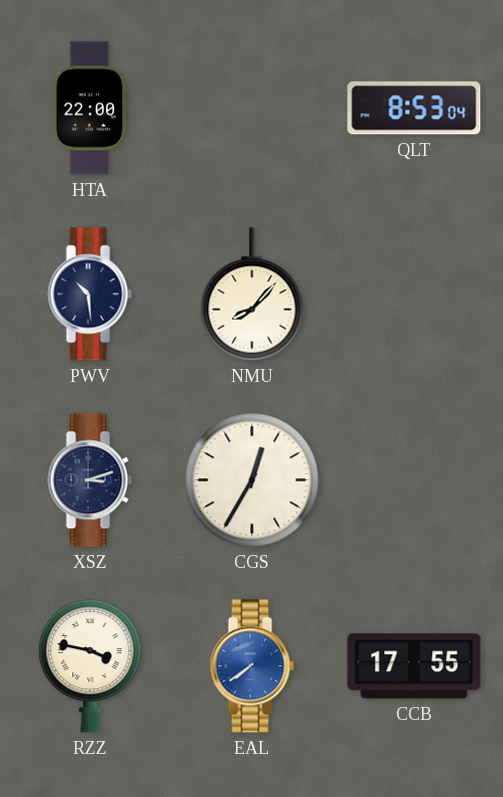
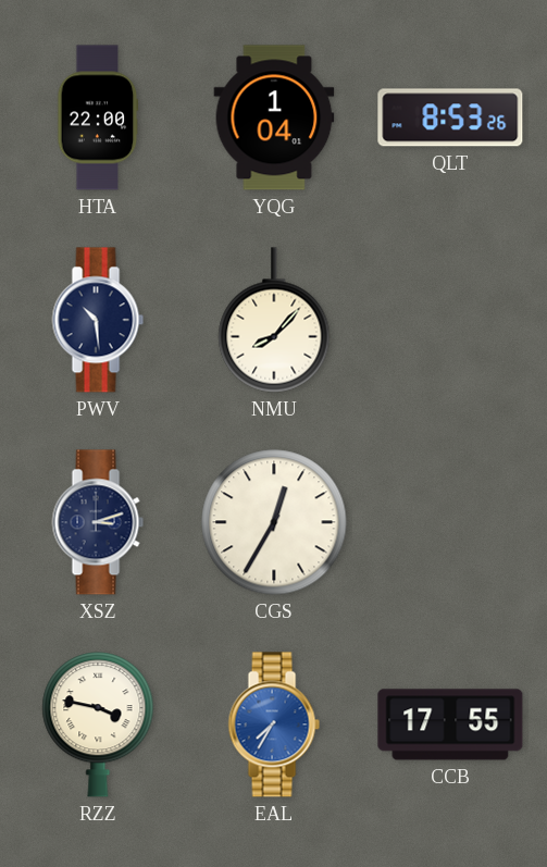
YQG: none -> 1:04
QLT: 8:53:04 -> 8:53:26
EAL: 7:39 -> 7:35
